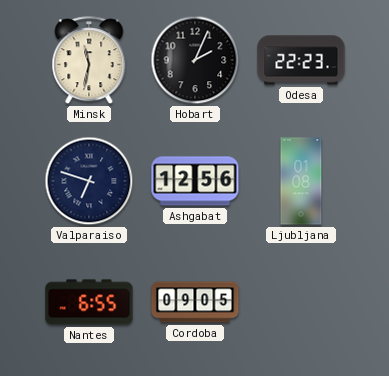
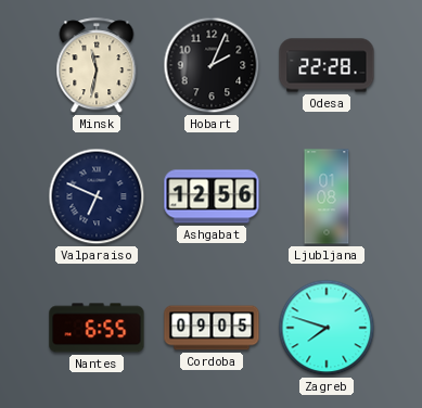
Odesa: 22:23 -> 22:28
Valparaiso: 6:48 -> 6:49
Zagreb: none -> 7:48
